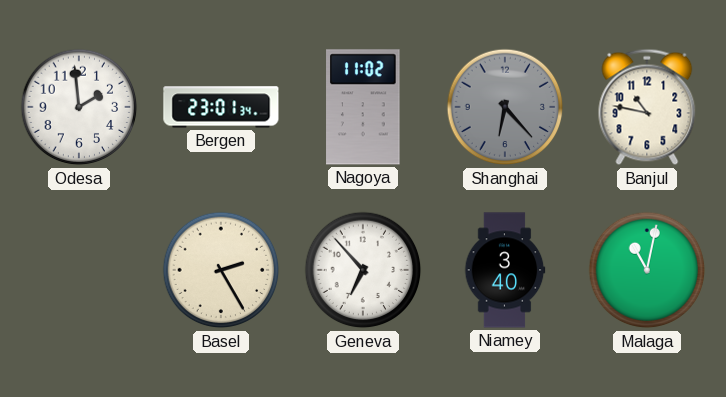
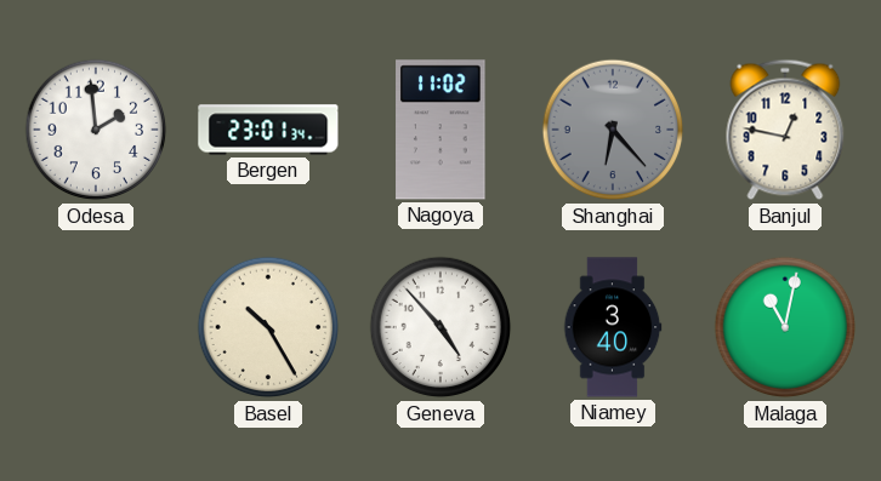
Banjul: 10:47 -> 12:47
Basel: 2:25 -> 10:25
Geneva: 6:53 -> 4:53
